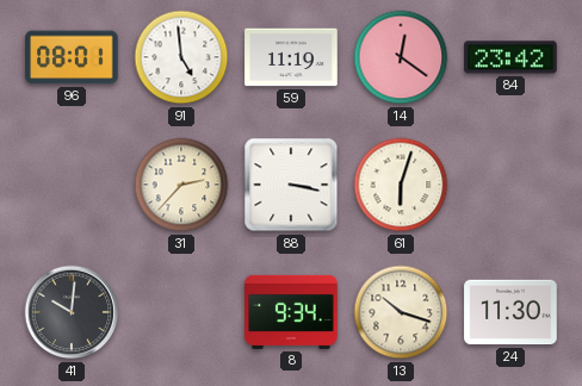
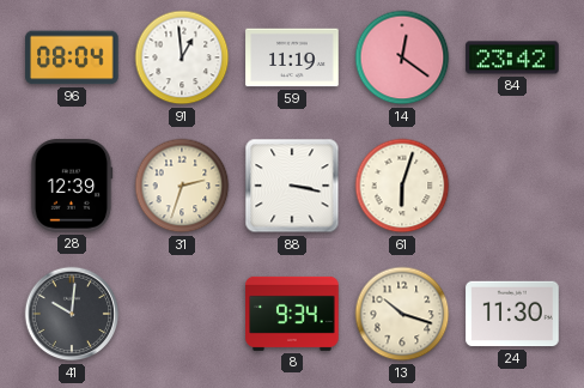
96: 08:01 -> 08:04
91: 4:59 -> 12:59
28: none -> 12:39
31: 2:37 -> 2:33
